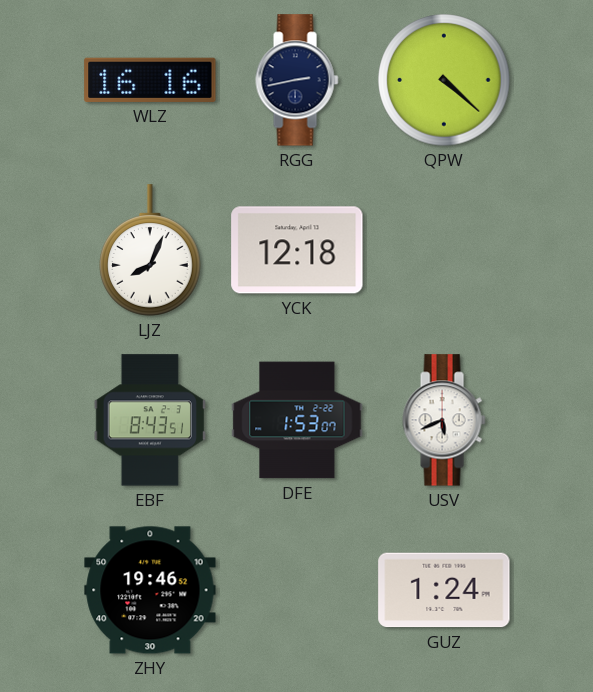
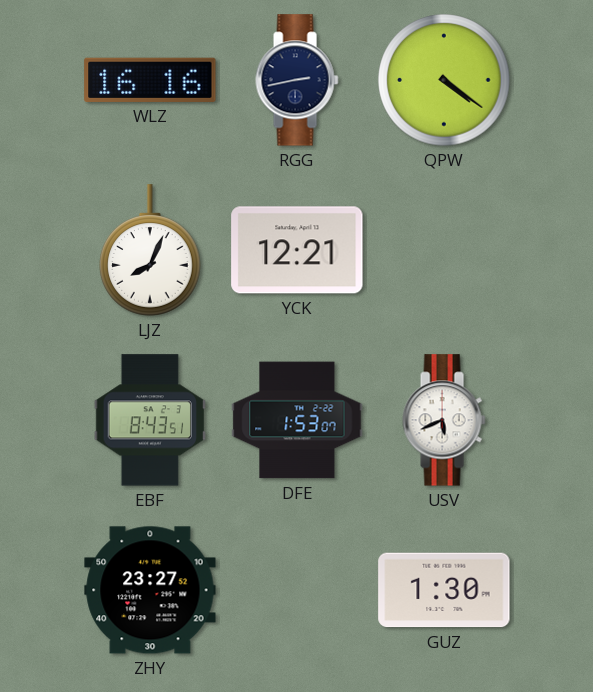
QPW: 4:22 -> 4:21
YCK: 12:18 -> 12:21
ZHY: 19:46 -> 23:27
GUZ: 1:24 -> 1:30
